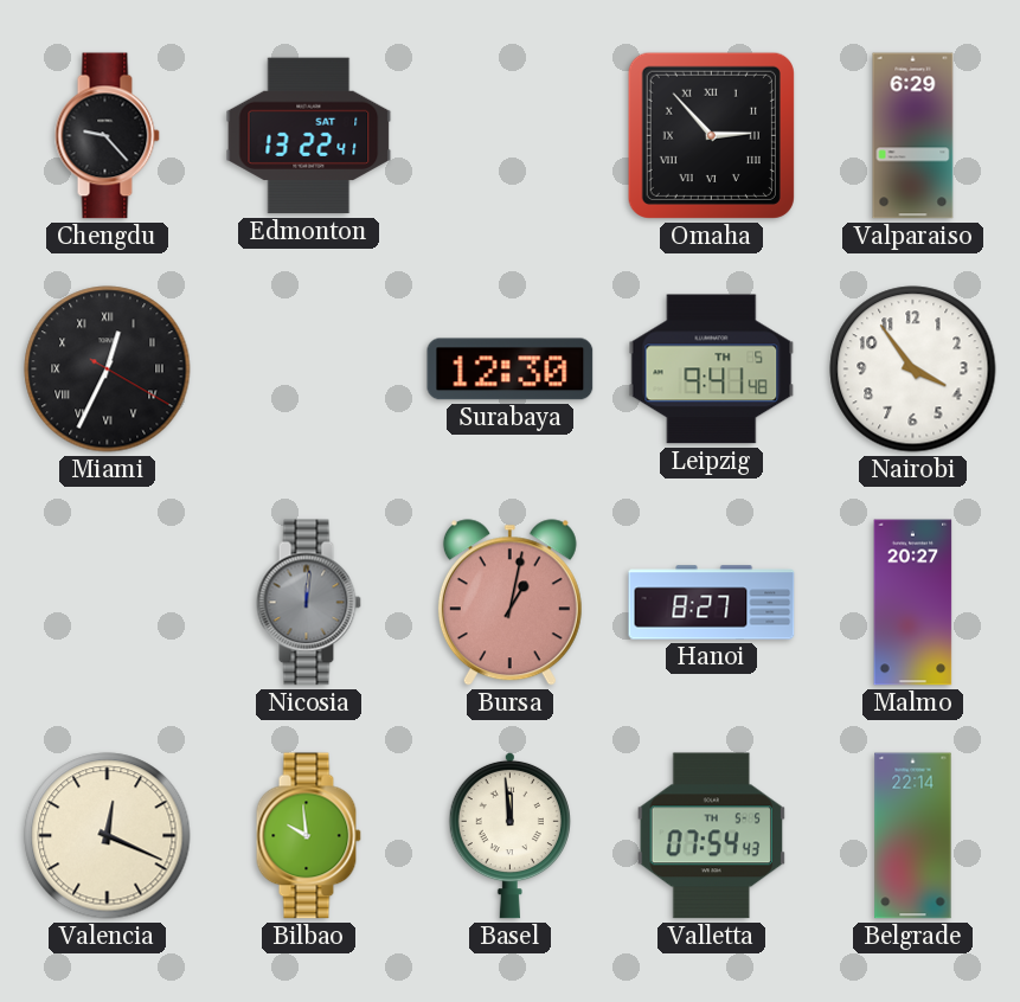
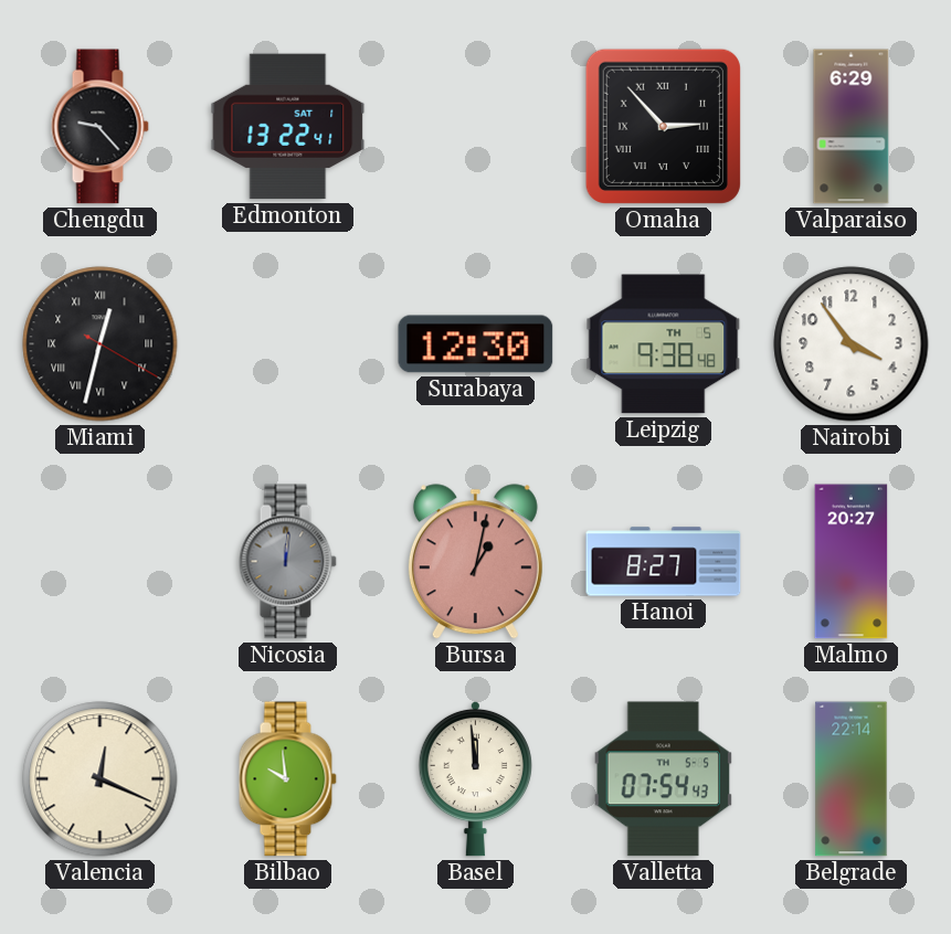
Miami: 12:34 -> 12:32
Leipzig: 9:41 -> 9:38
